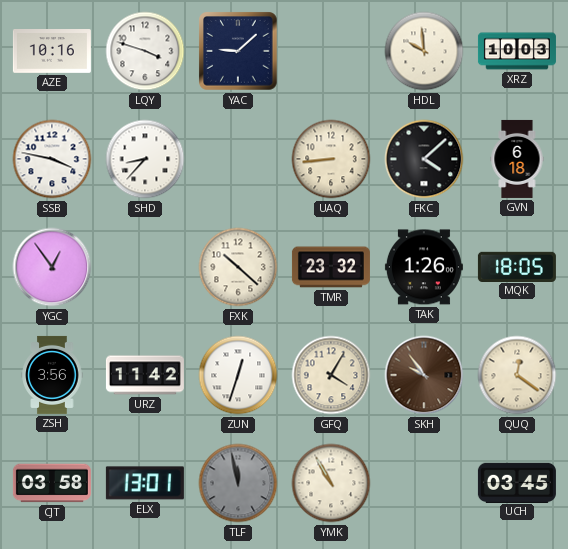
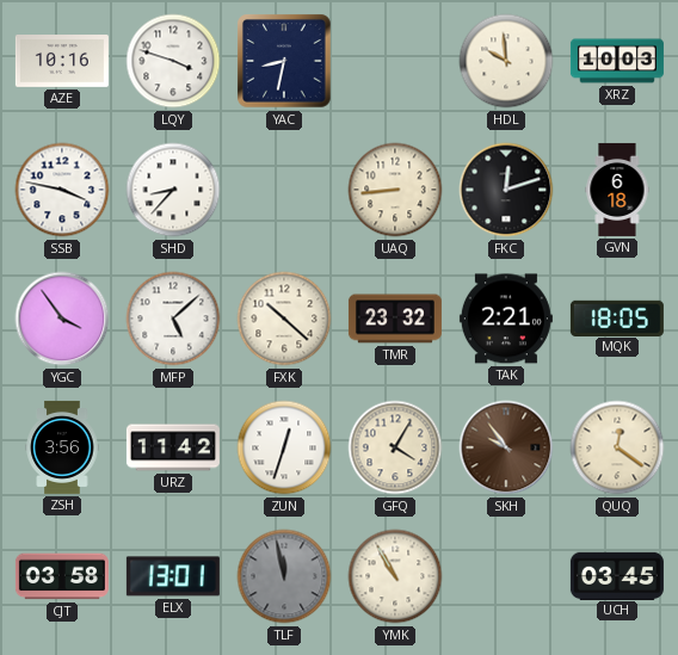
YAC: 9:08 -> 8:32
FKC: 4:08 -> 12:12
YGC: 12:54 -> 3:54
MFP: none -> 5:08
TAK: 1:26 -> 2:21
